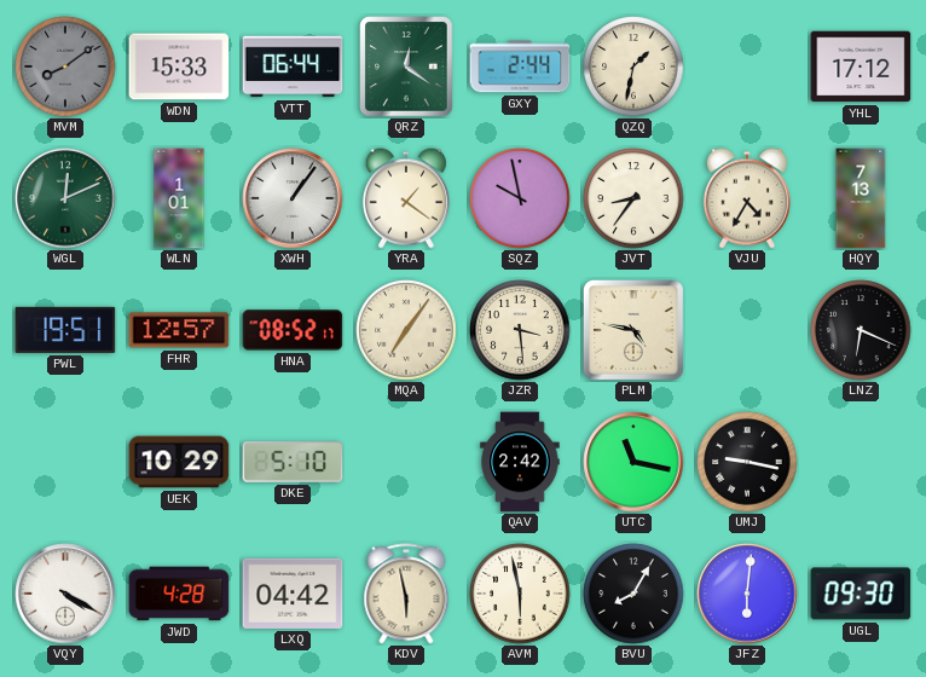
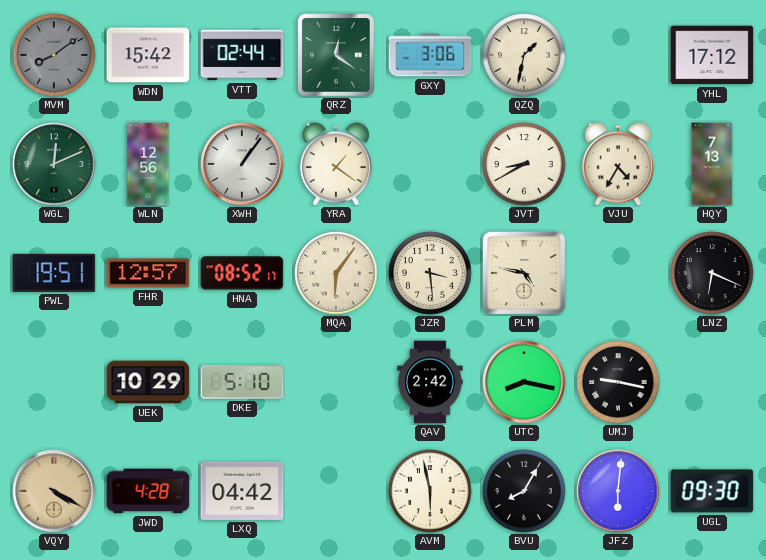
WDN: 15:33 -> 15:42
VTT: 06:44 -> 02:44
GXY: 2:44 -> 3:06
WLN: 1:01 -> 12:56
SQZ: 9:58 -> none
JVT: 8:36 -> 8:40
MQA: 7:06 -> 6:06
UTC: 11:17 -> 8:17
VQY dial: white -> champagne
KDV: 5:58 -> none
